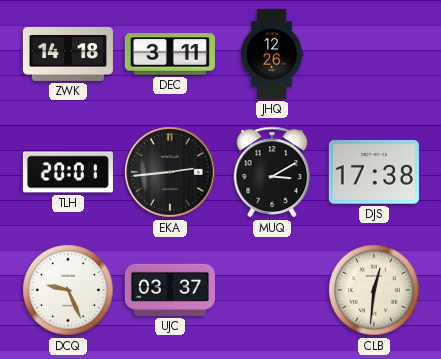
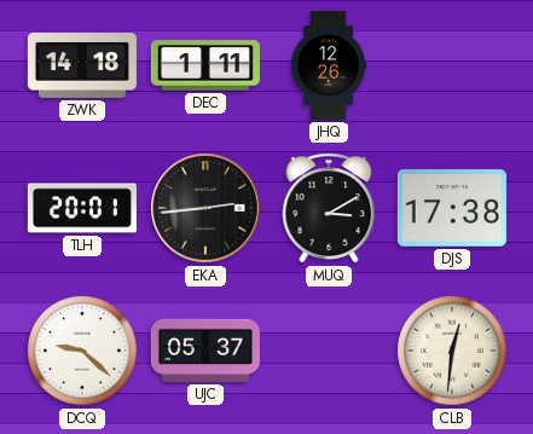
DEC: 3:11 -> 1:11
DCQ: 9:26 -> 9:22
UJC: 03:37 -> 05:37
